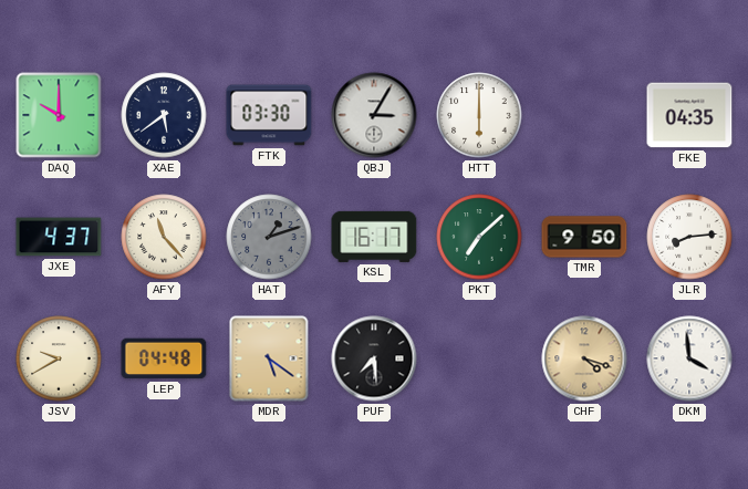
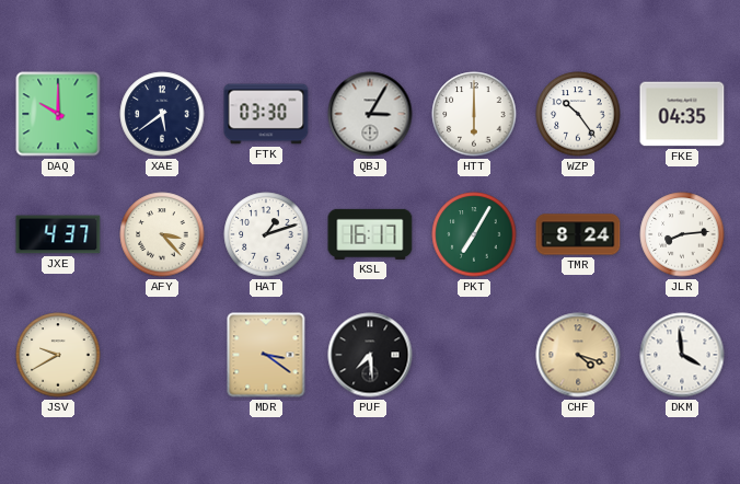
WZP: none -> 10:24
AFY: 11:23 -> 3:23
HAT dial: grey -> white
PKT: 7:08 -> 7:05
TMR: 9:50 -> 8:24
LEP: 04:48 -> none
MDR: 5:21 -> 3:21
